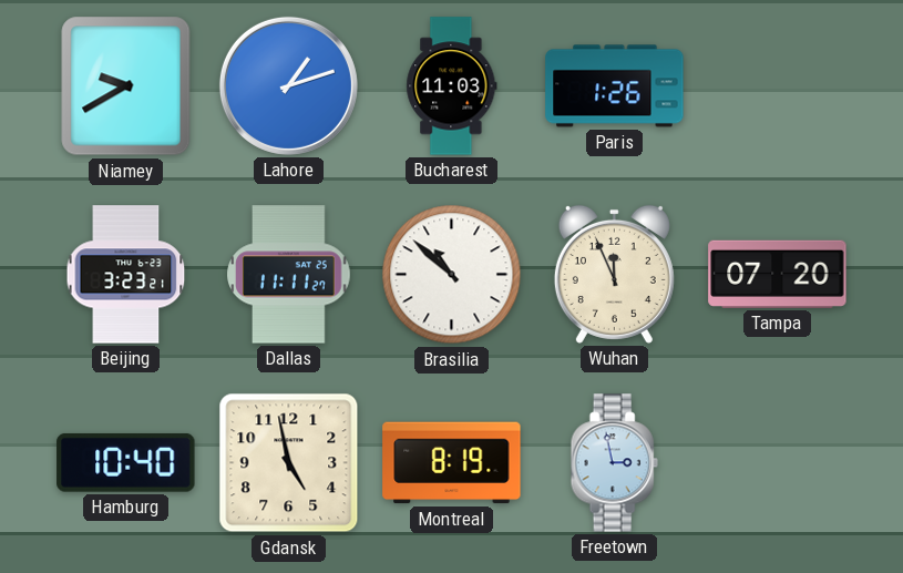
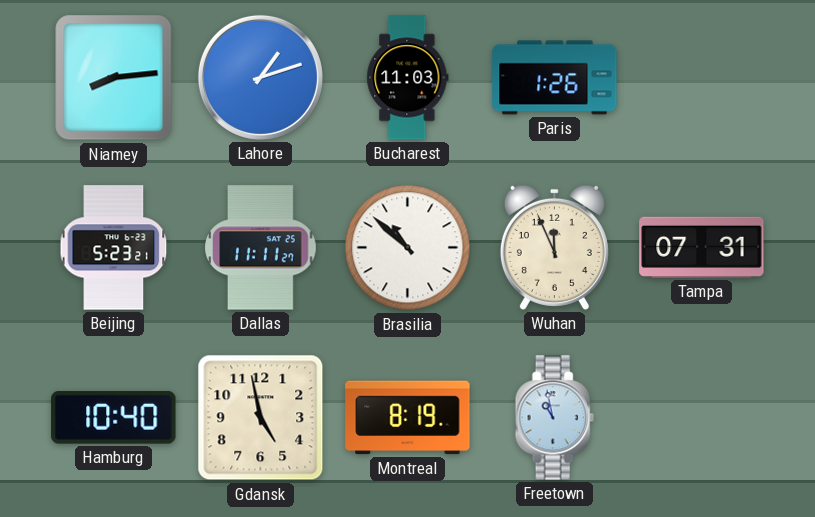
Niamey: 9:40 -> 8:14
Beijing: 3:23 -> 5:23
Tampa: 07:20 -> 07:31
Freetown: 2:58 -> 10:58
